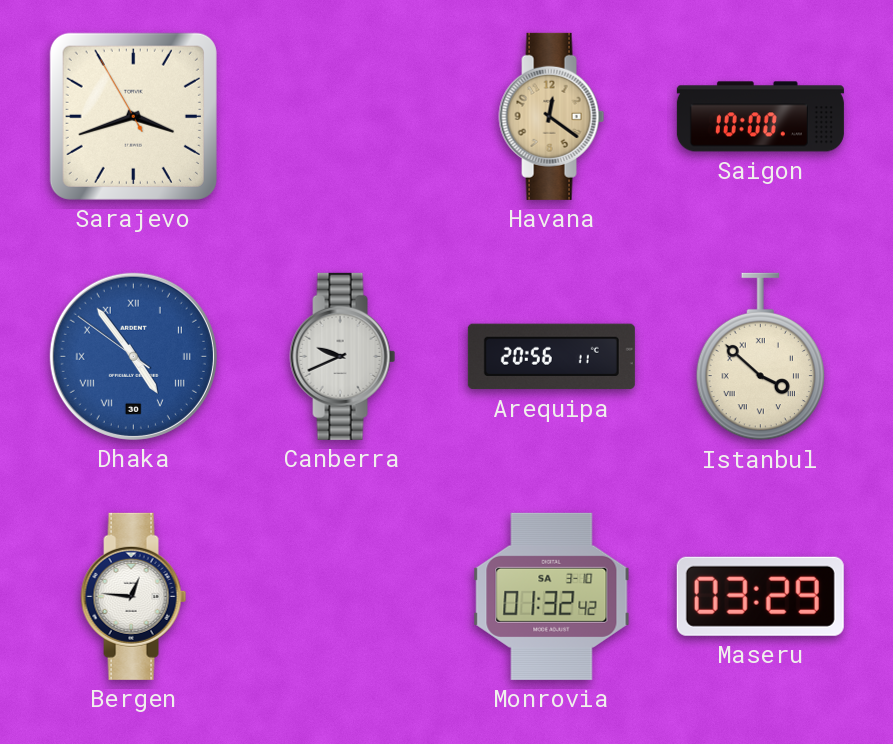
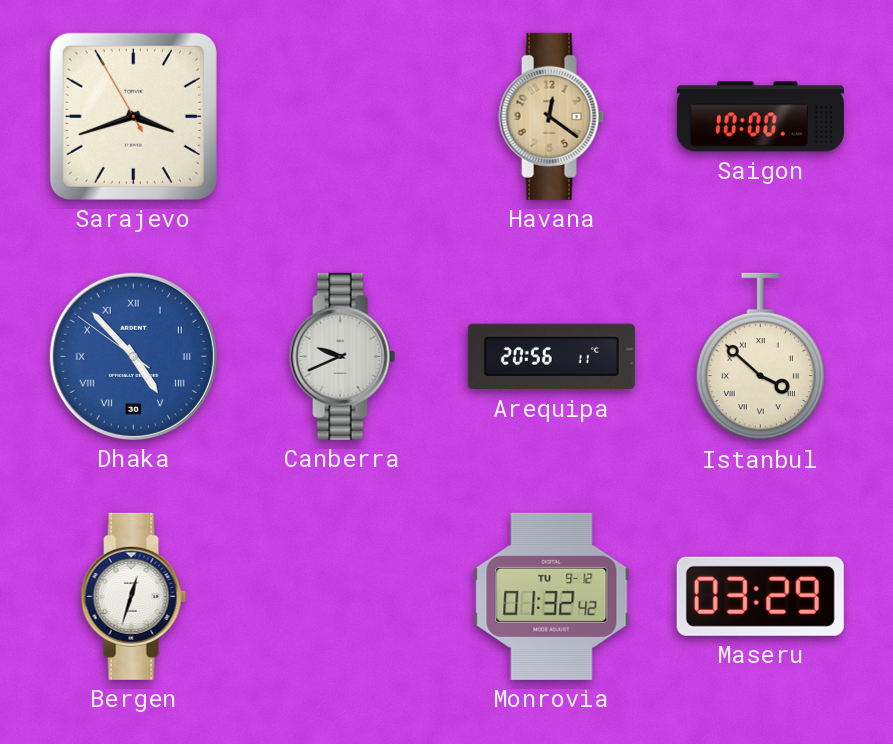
Dhaka: 4:53 -> 4:52
Bergen: 12:46 -> 12:33
Monrovia date: SA 3-10 -> TU 9-12
